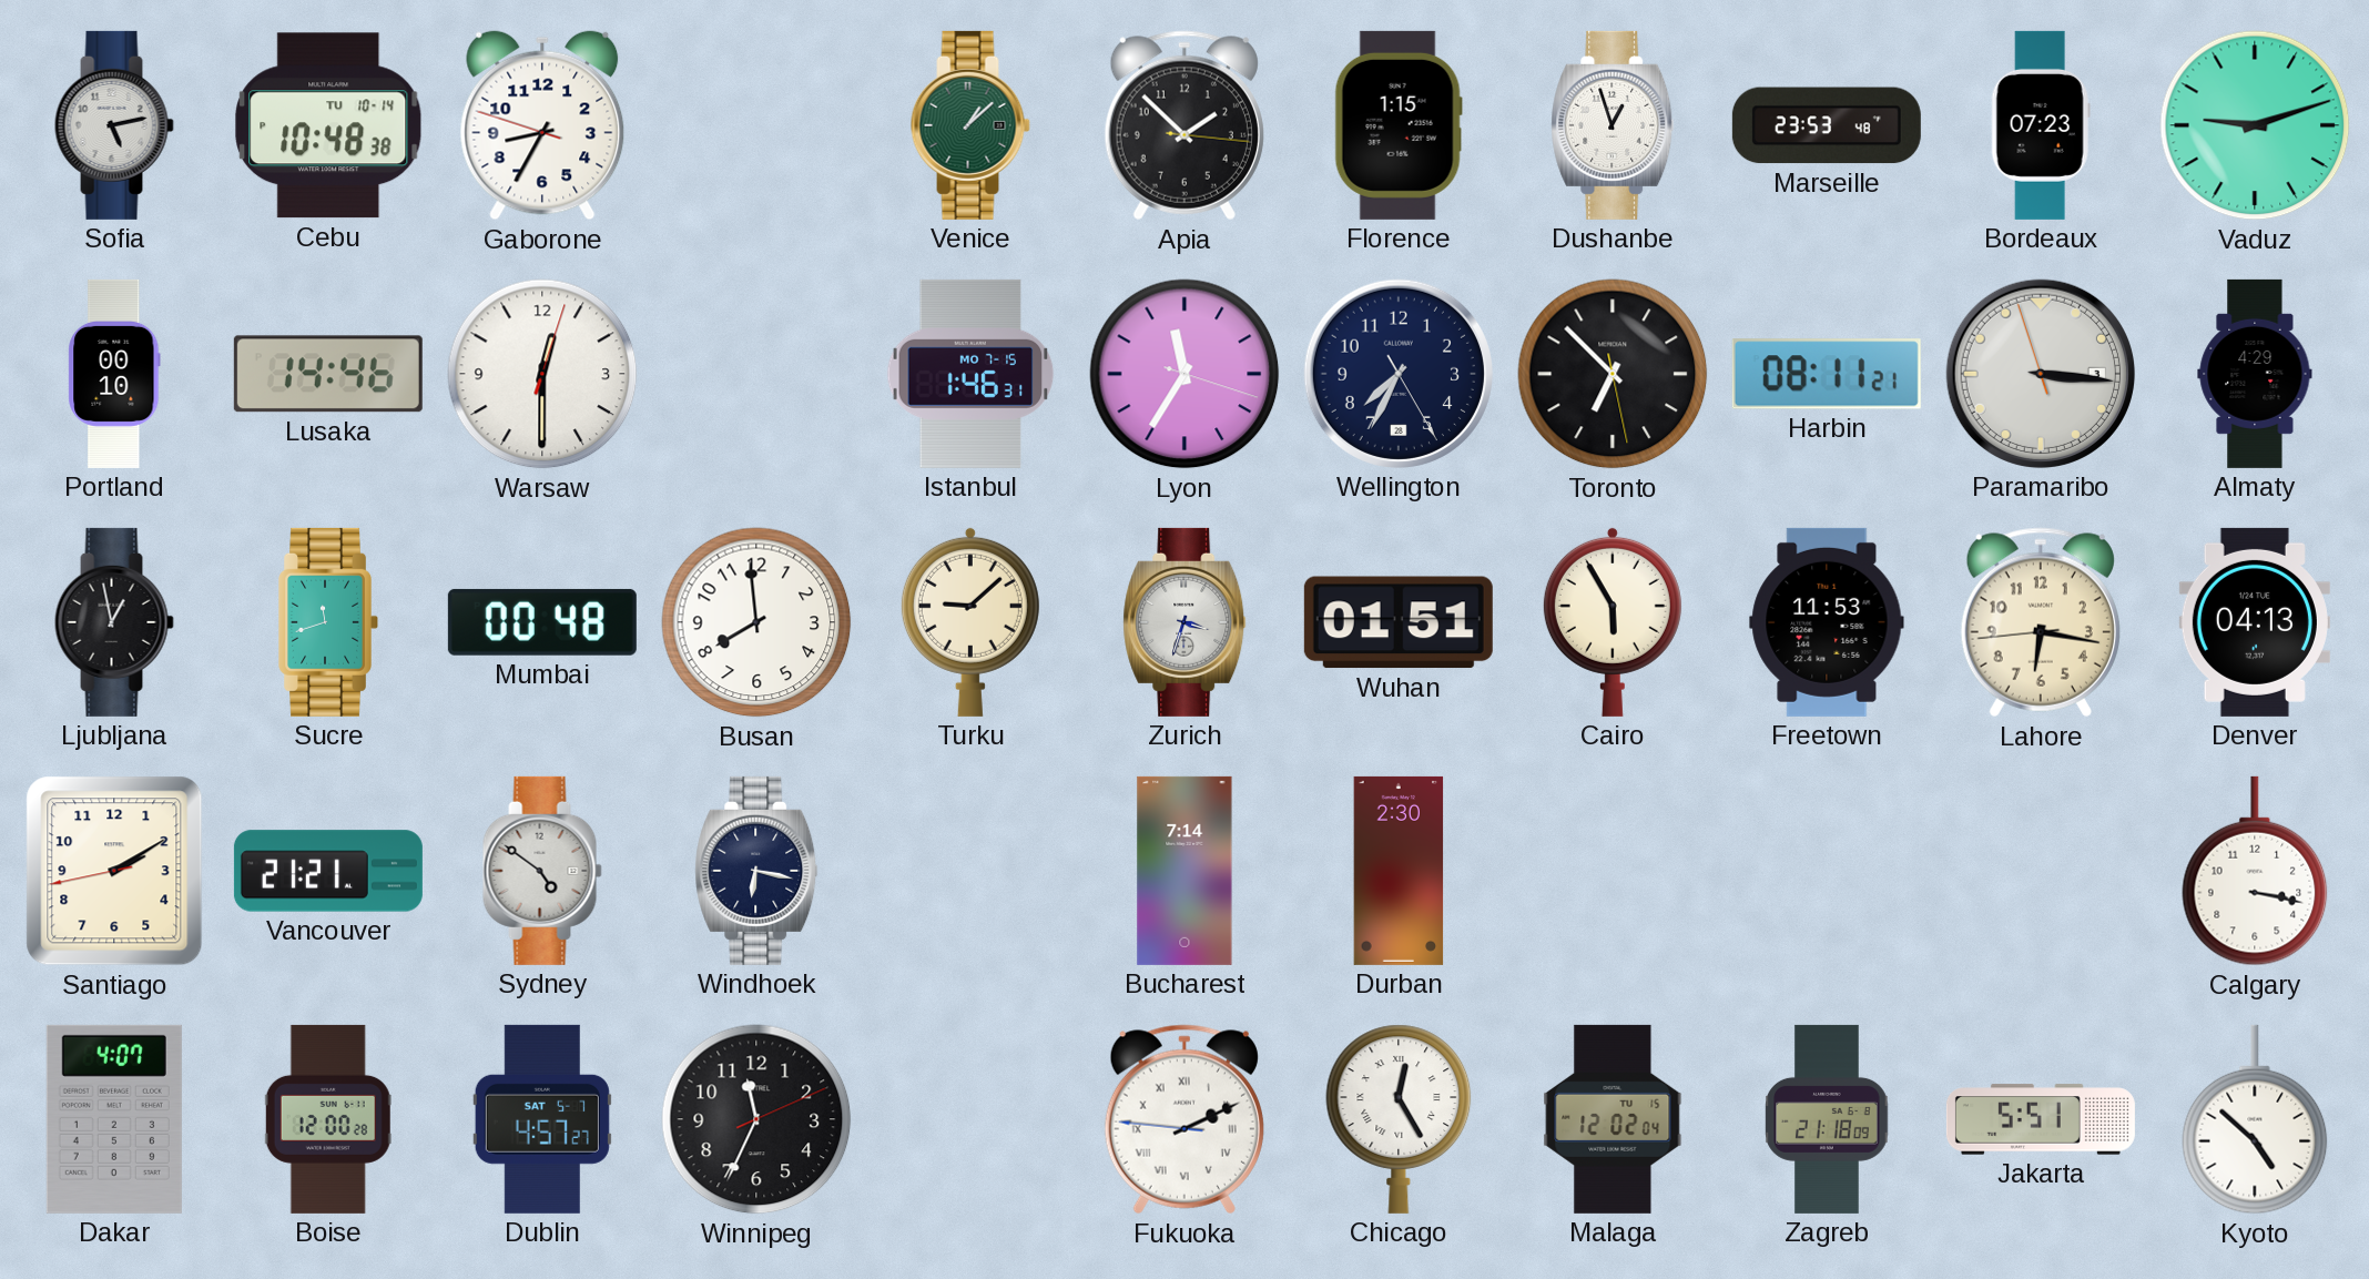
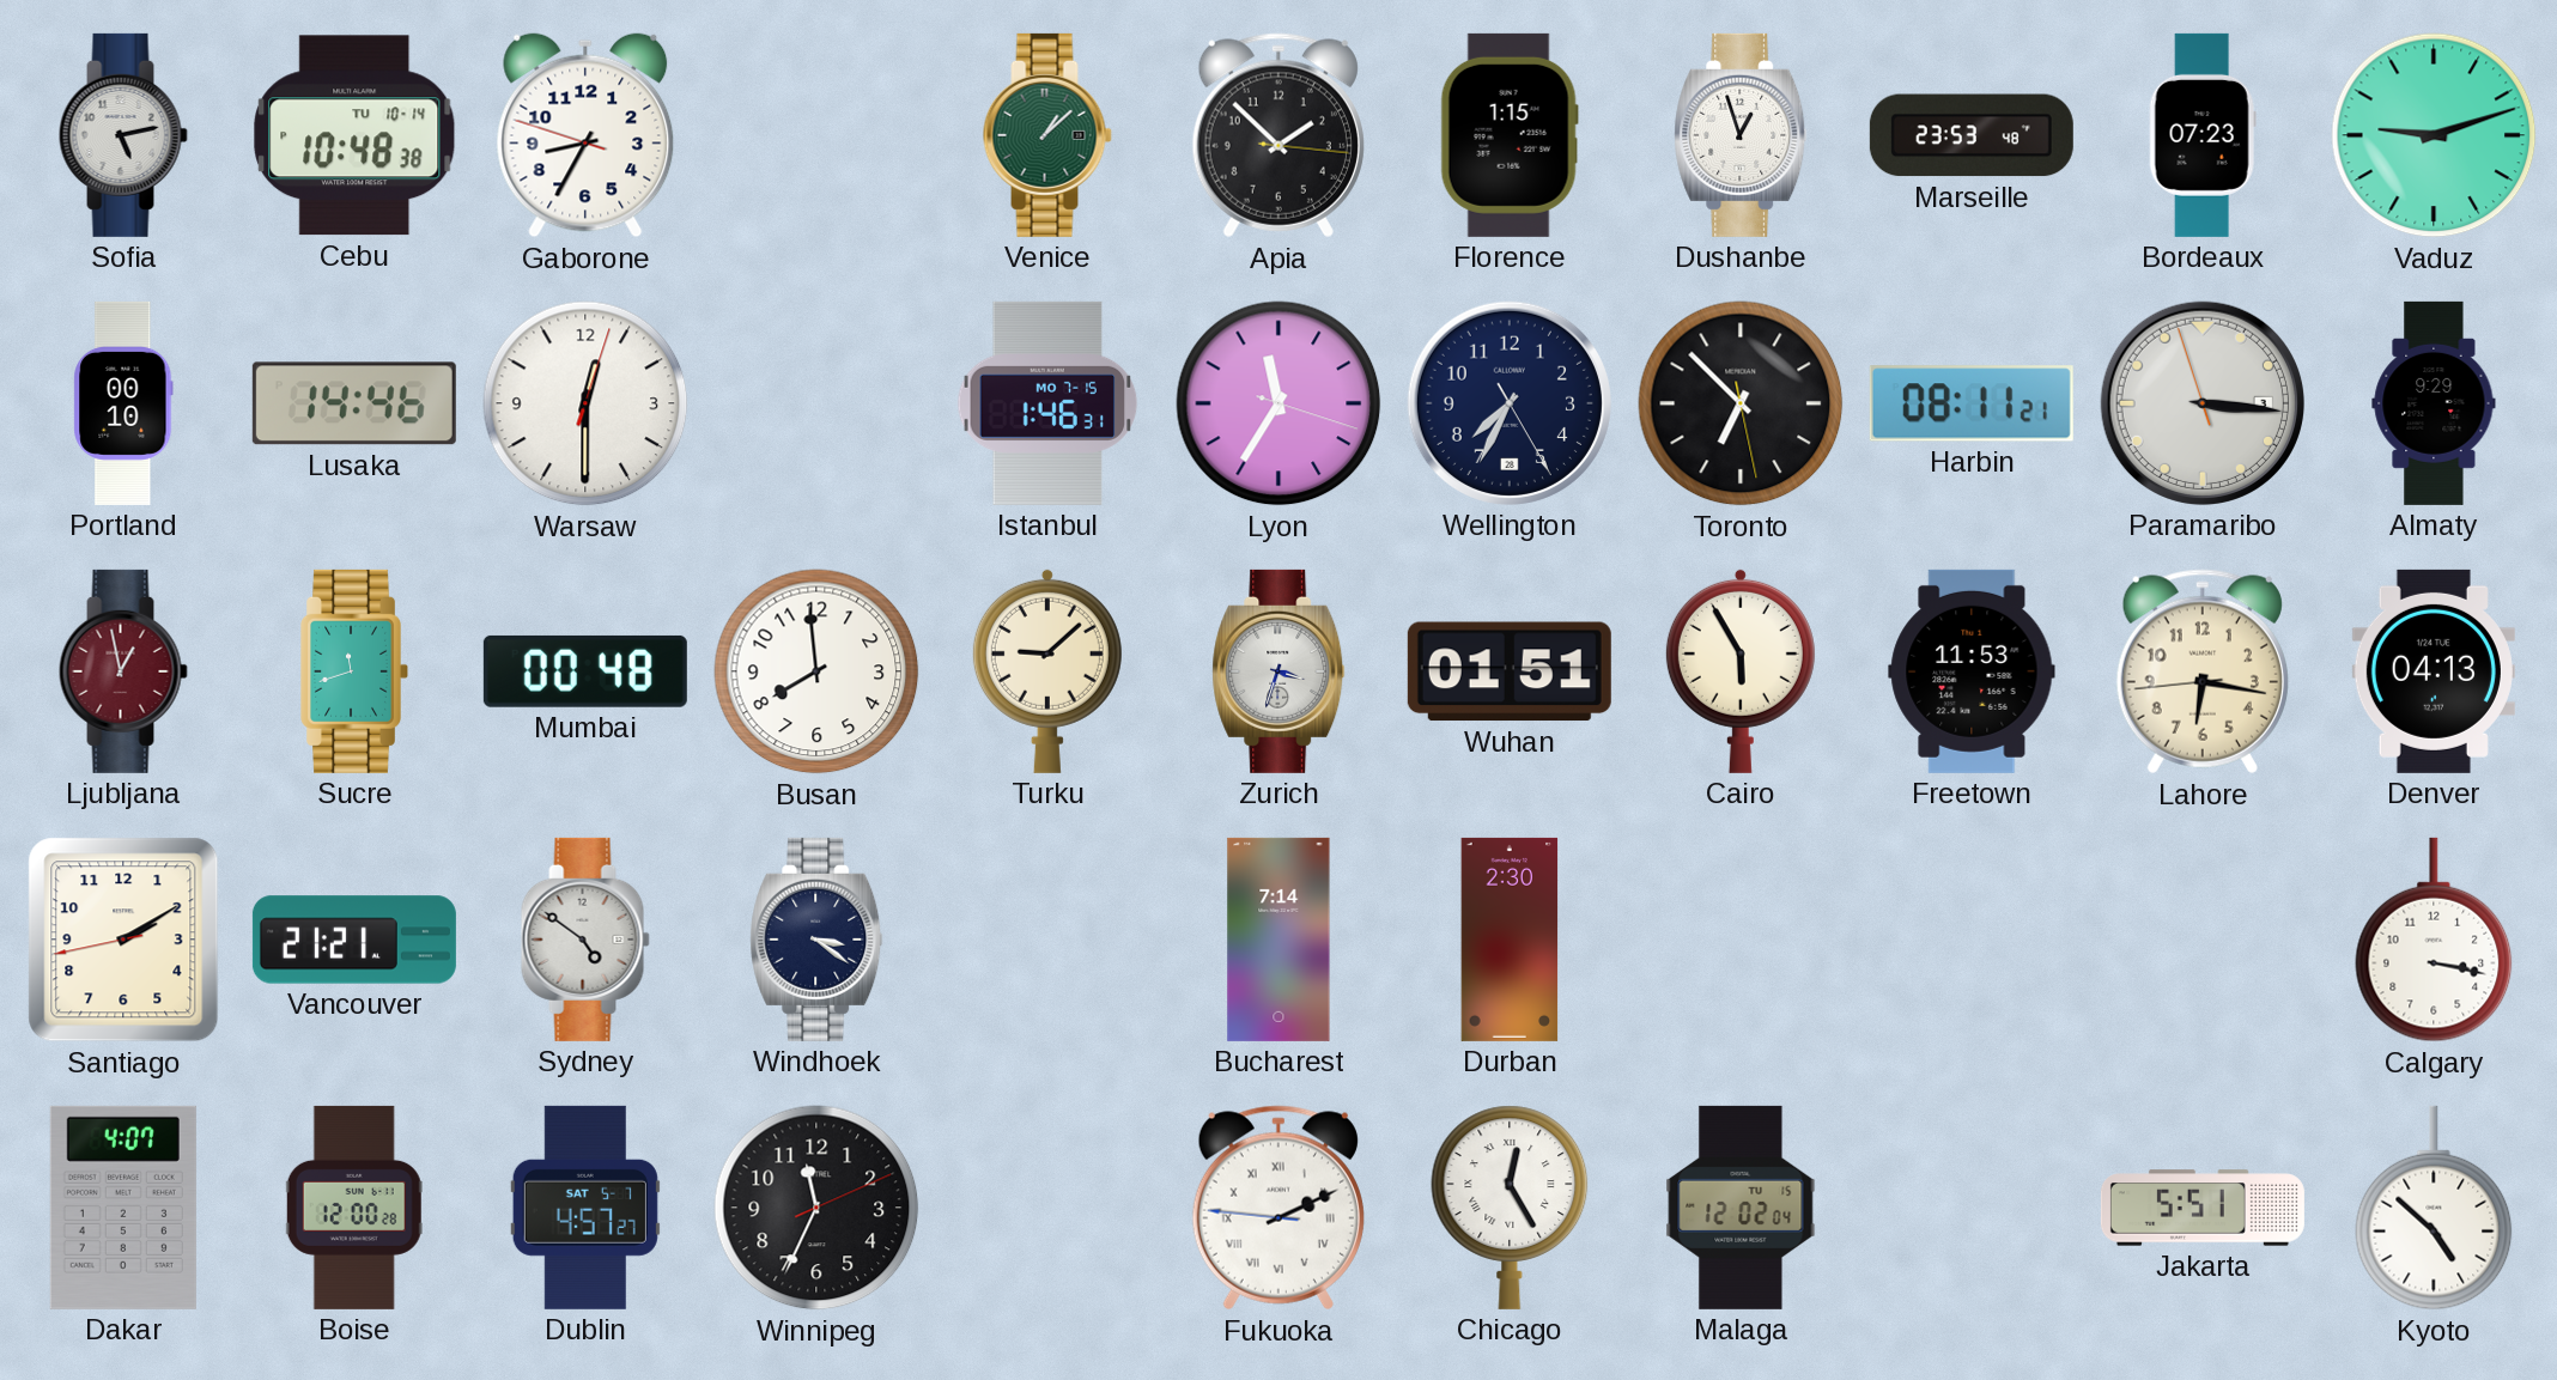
Almaty: 4:29 -> 9:29
Ljubljana dial: black -> burgundy
Windhoek: 6:17 -> 3:21
Zagreb: 21:18 -> none
